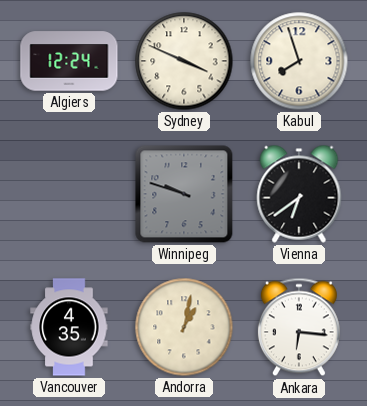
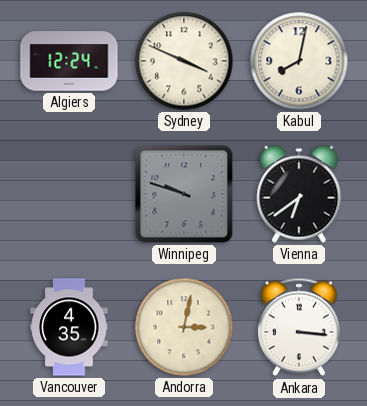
Kabul: 7:57 -> 8:02
Andorra: 1:02 -> 3:02
Ankara: 6:16 -> 3:16
